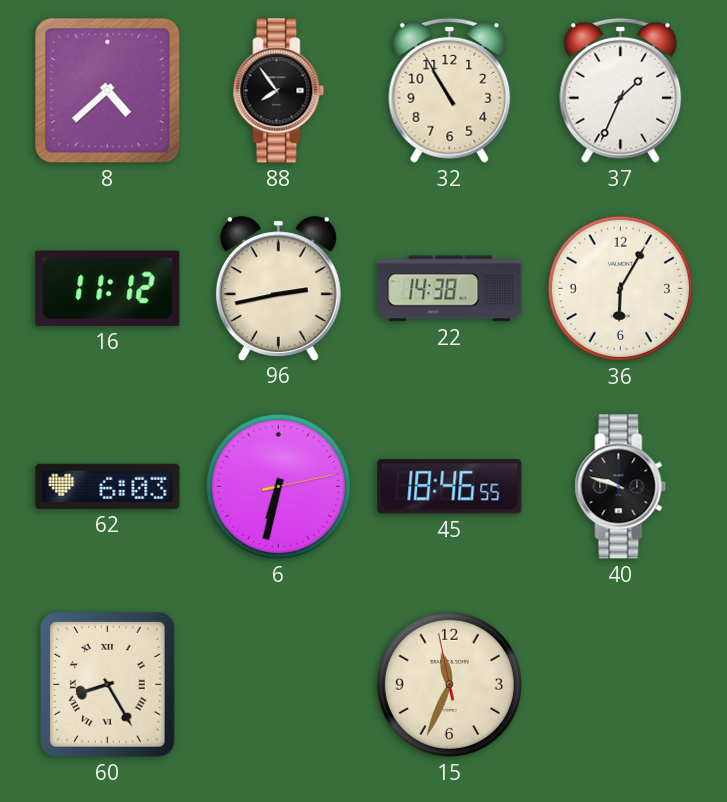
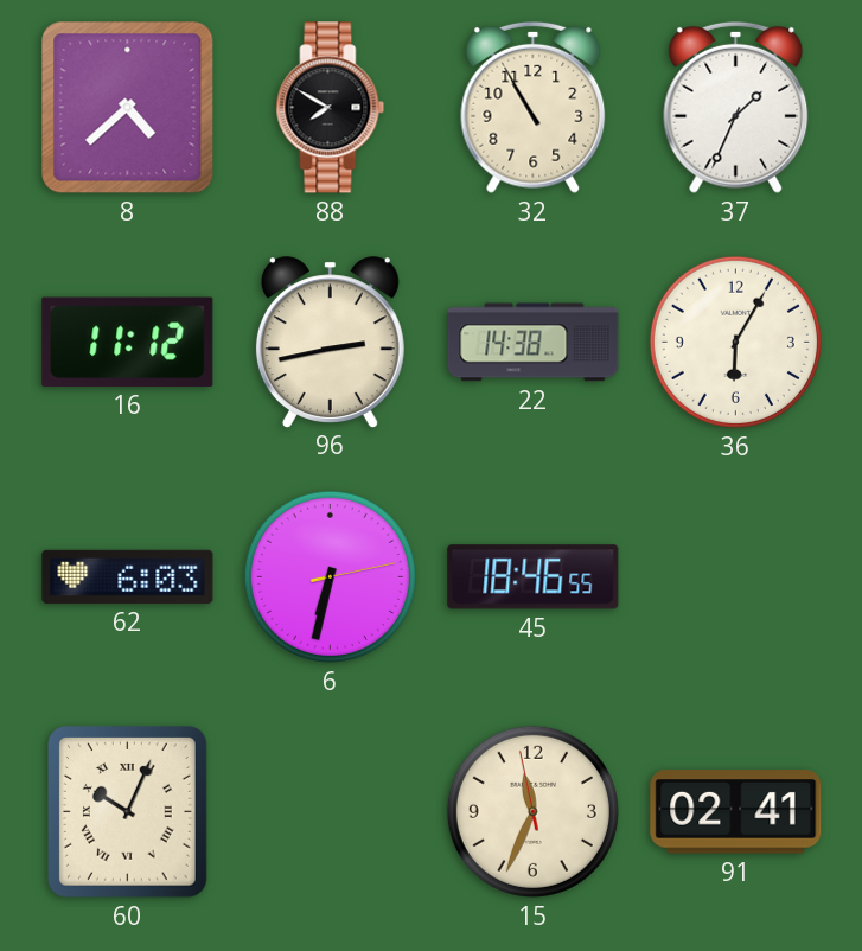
88: 7:54 -> 7:50
40: 9:48 -> none
60: 8:25 -> 10:04
91: none -> 02:41
